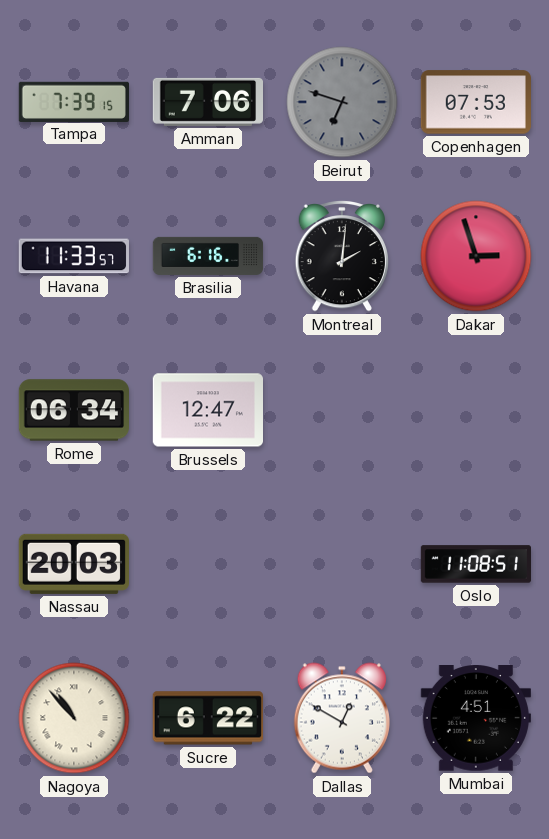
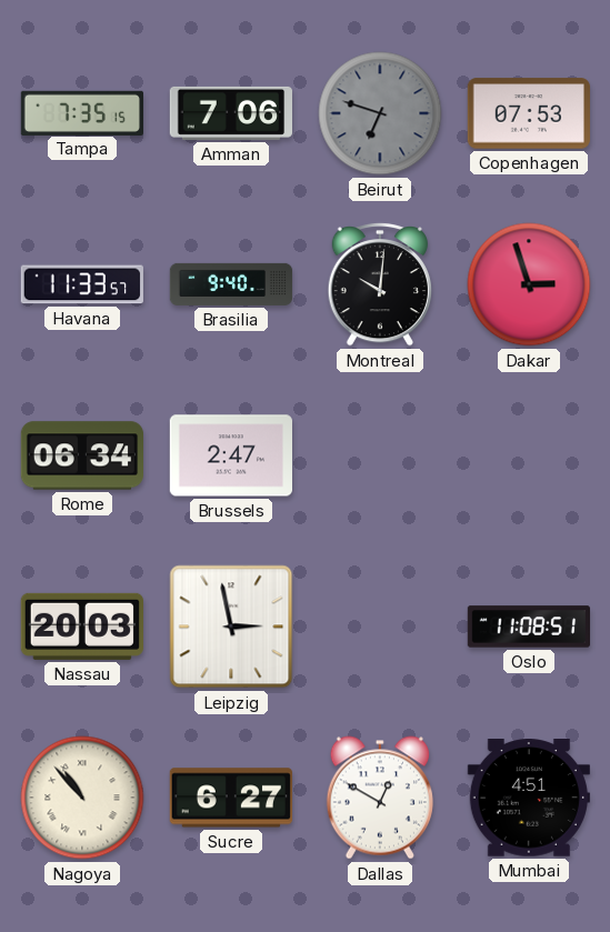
Tampa: 7:39 -> 7:35
Brasilia: 6:16 -> 9:40
Montreal: 2:01 -> 10:01
Brussels: 12:47 -> 2:47
Leipzig: none -> 2:58
Sucre: 6:22 -> 6:27
